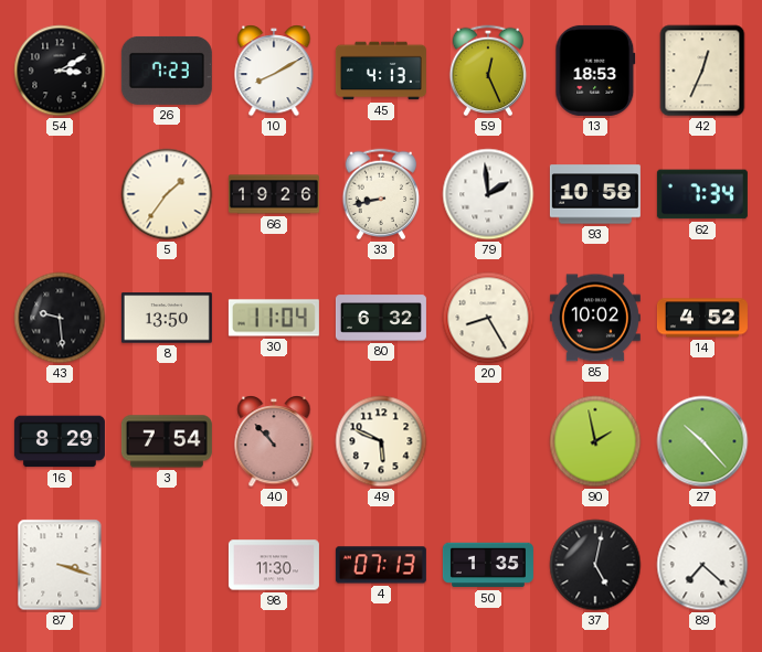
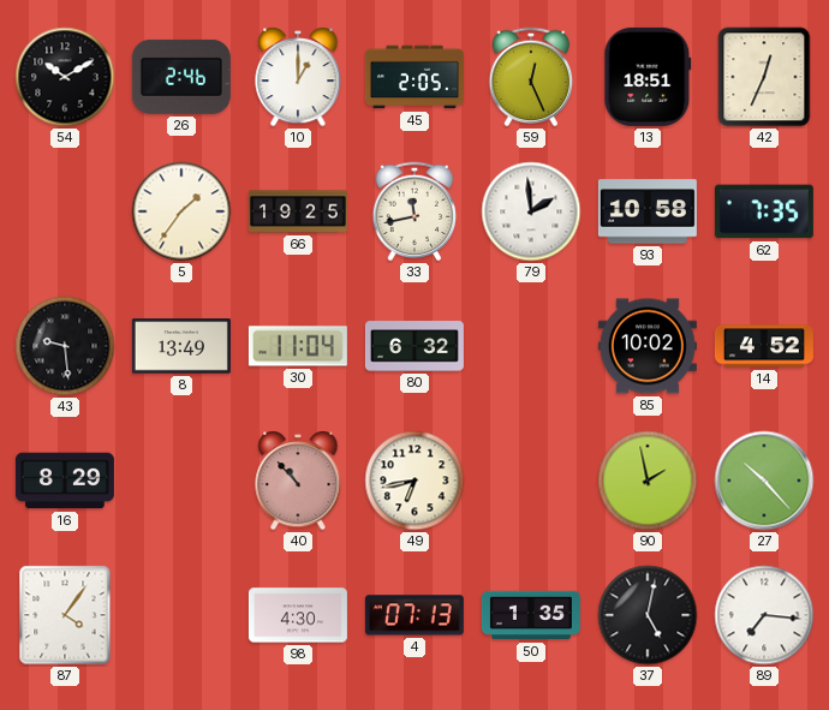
54: 3:10 -> 10:10
26: 7:23 -> 2:46
10: 8:10 -> 1:00
45: 4:13 -> 2:05
13: 18:53 -> 18:51
66: 19:26 -> 19:25
33: 8:43 -> 11:43
62: 7:34 -> 7:35
8: 13:50 -> 13:49
20: 8:25 -> none
3: 7:54 -> none
49: 5:49 -> 6:43
87: 3:18 -> 4:06
98: 11:30 -> 4:30
89: 7:22 -> 7:16
